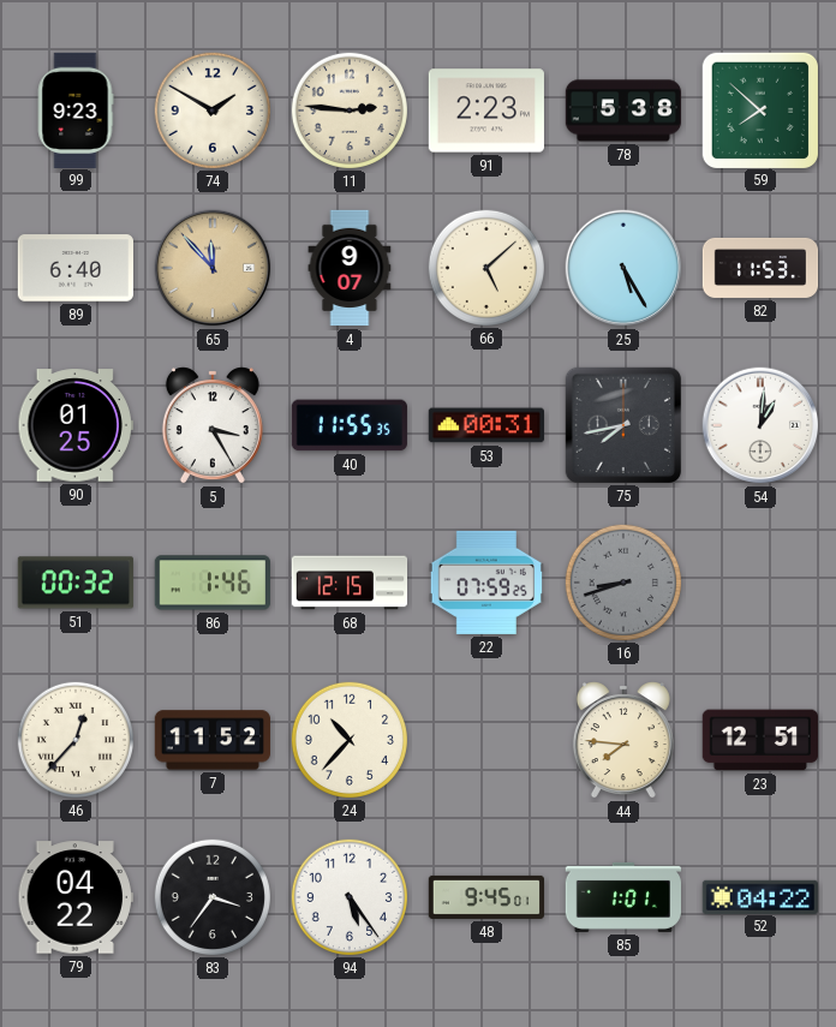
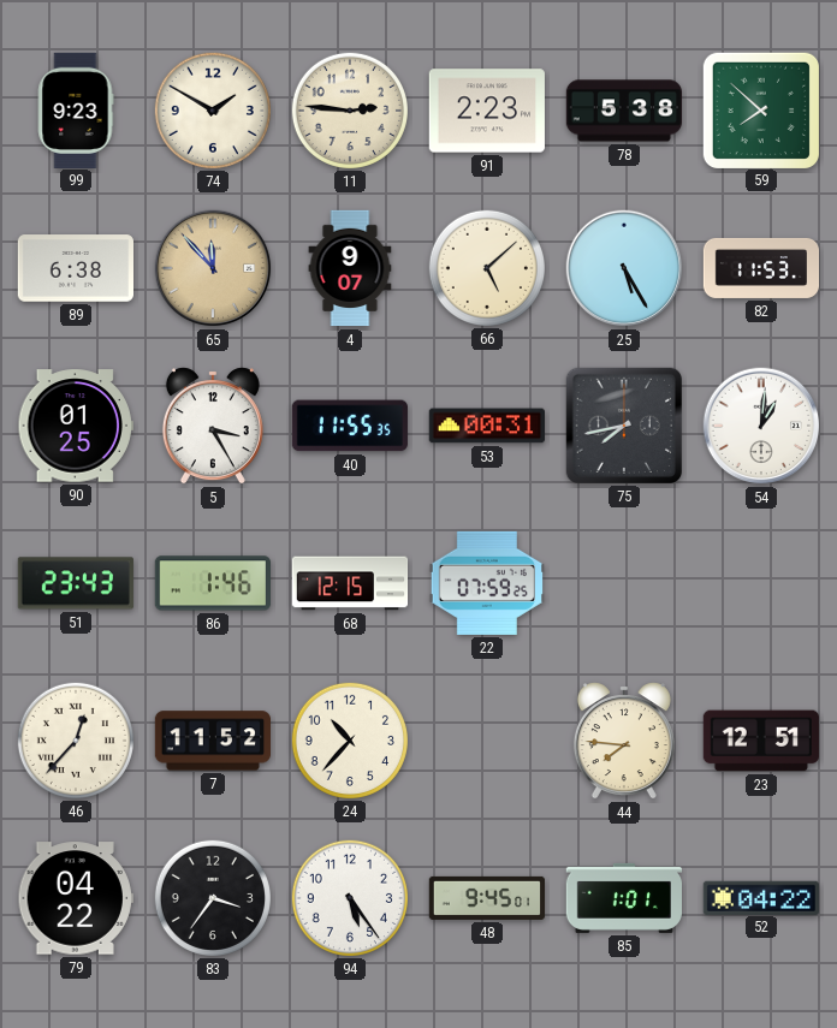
89: 6:40 -> 6:38
51: 00:32 -> 23:43
16: 8:42 -> none
